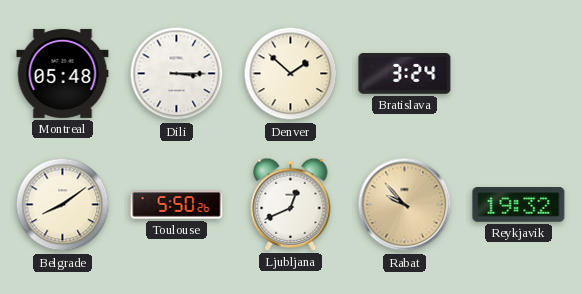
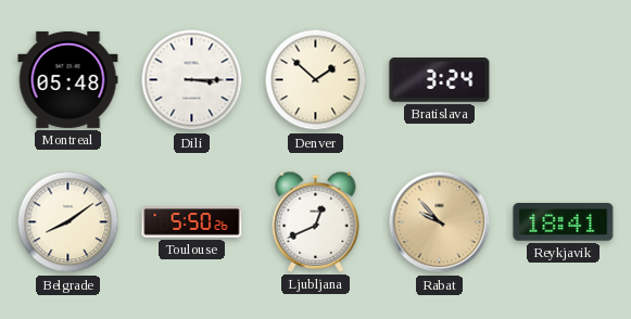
Reykjavik: 19:32 -> 18:41
